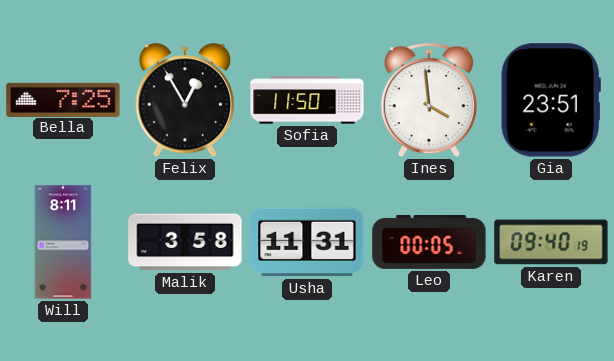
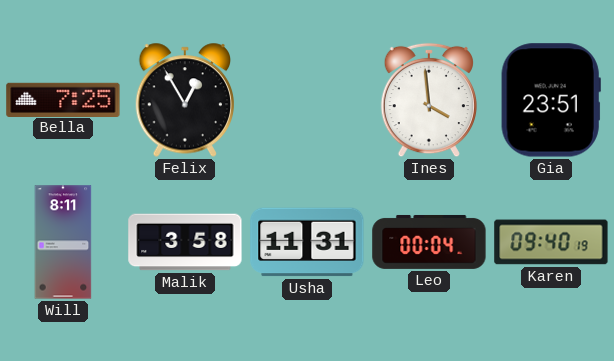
Sofia: 11:50 -> none
Leo: 00:05 -> 00:04
